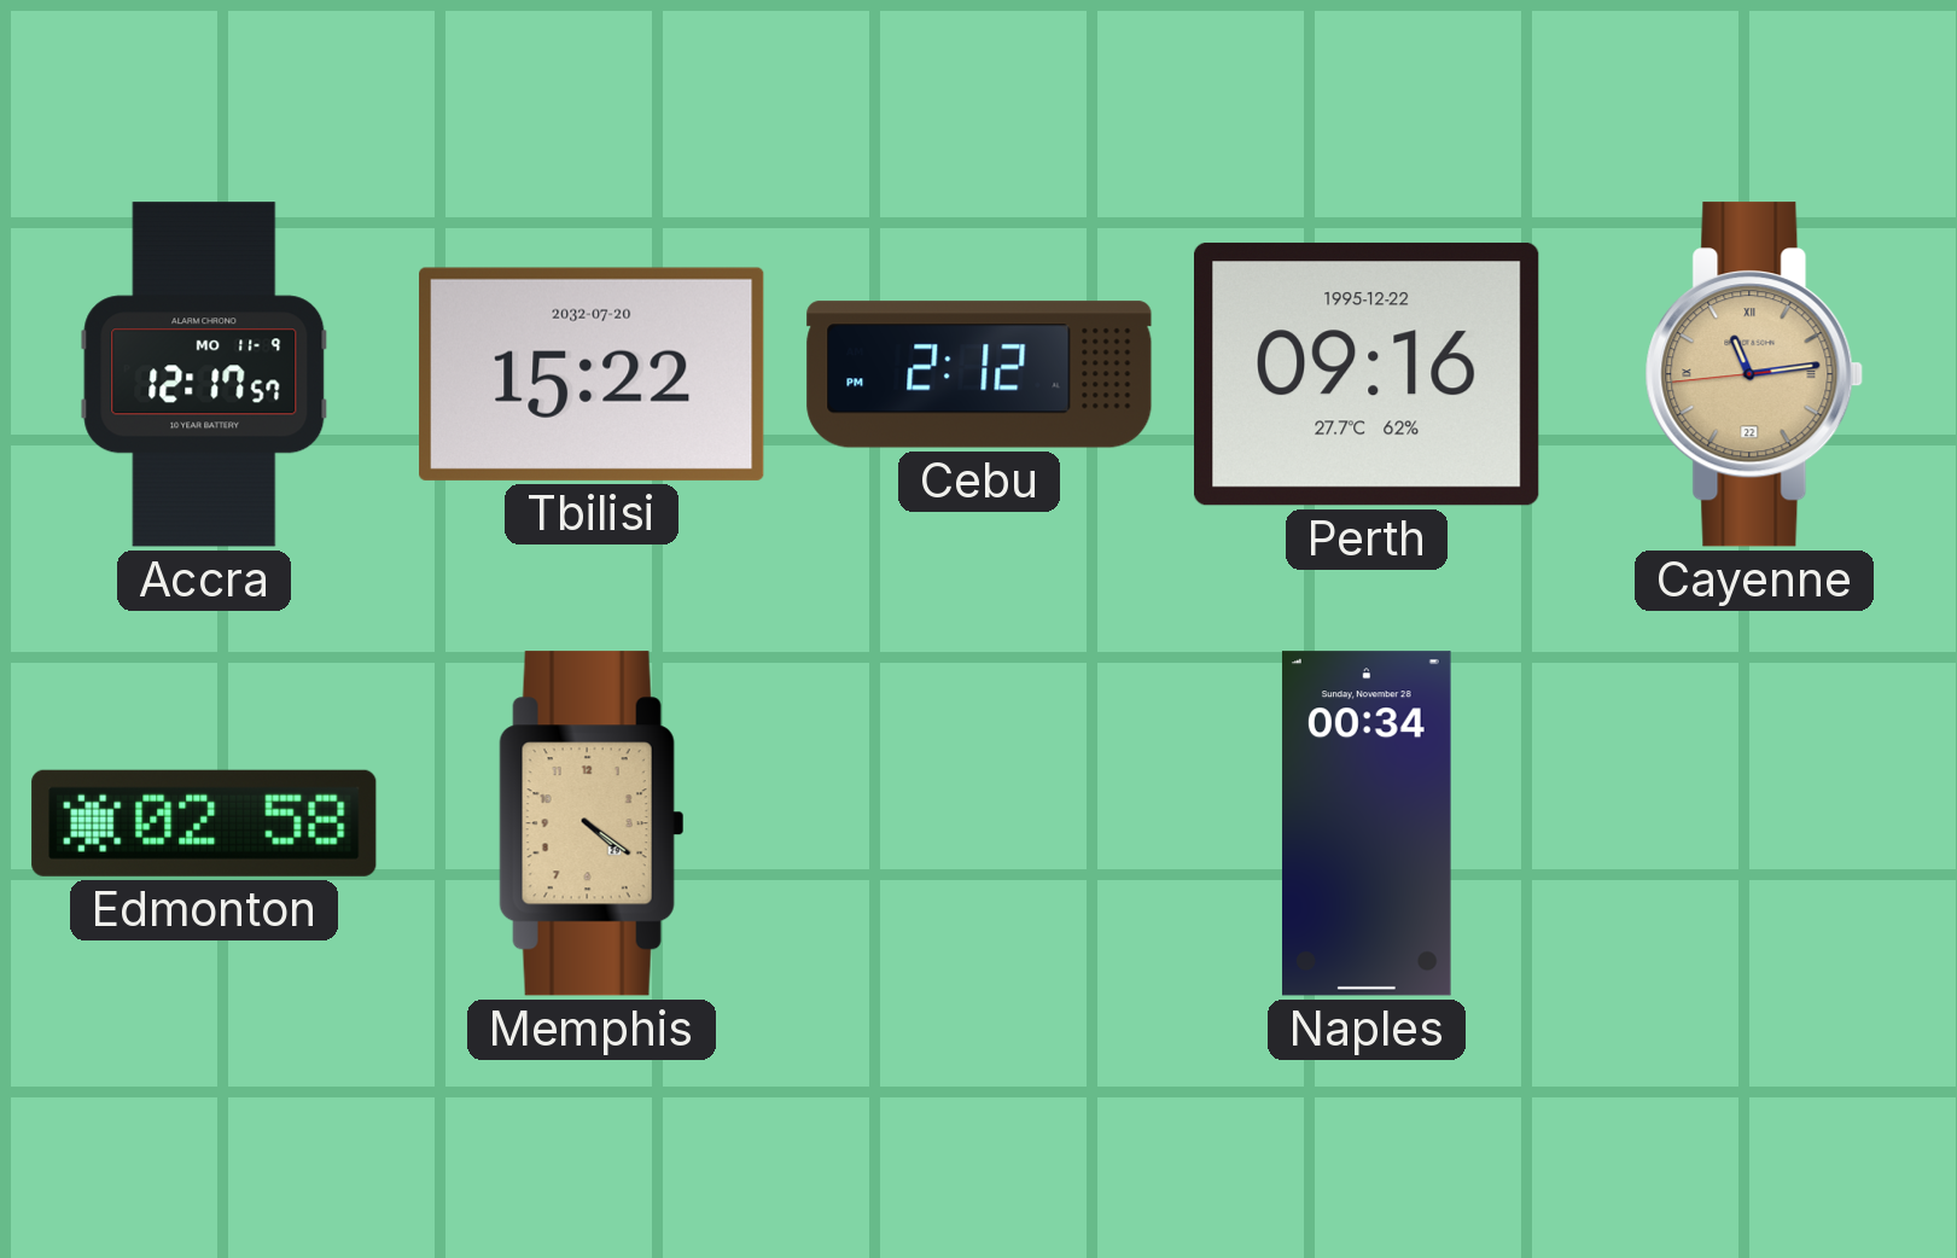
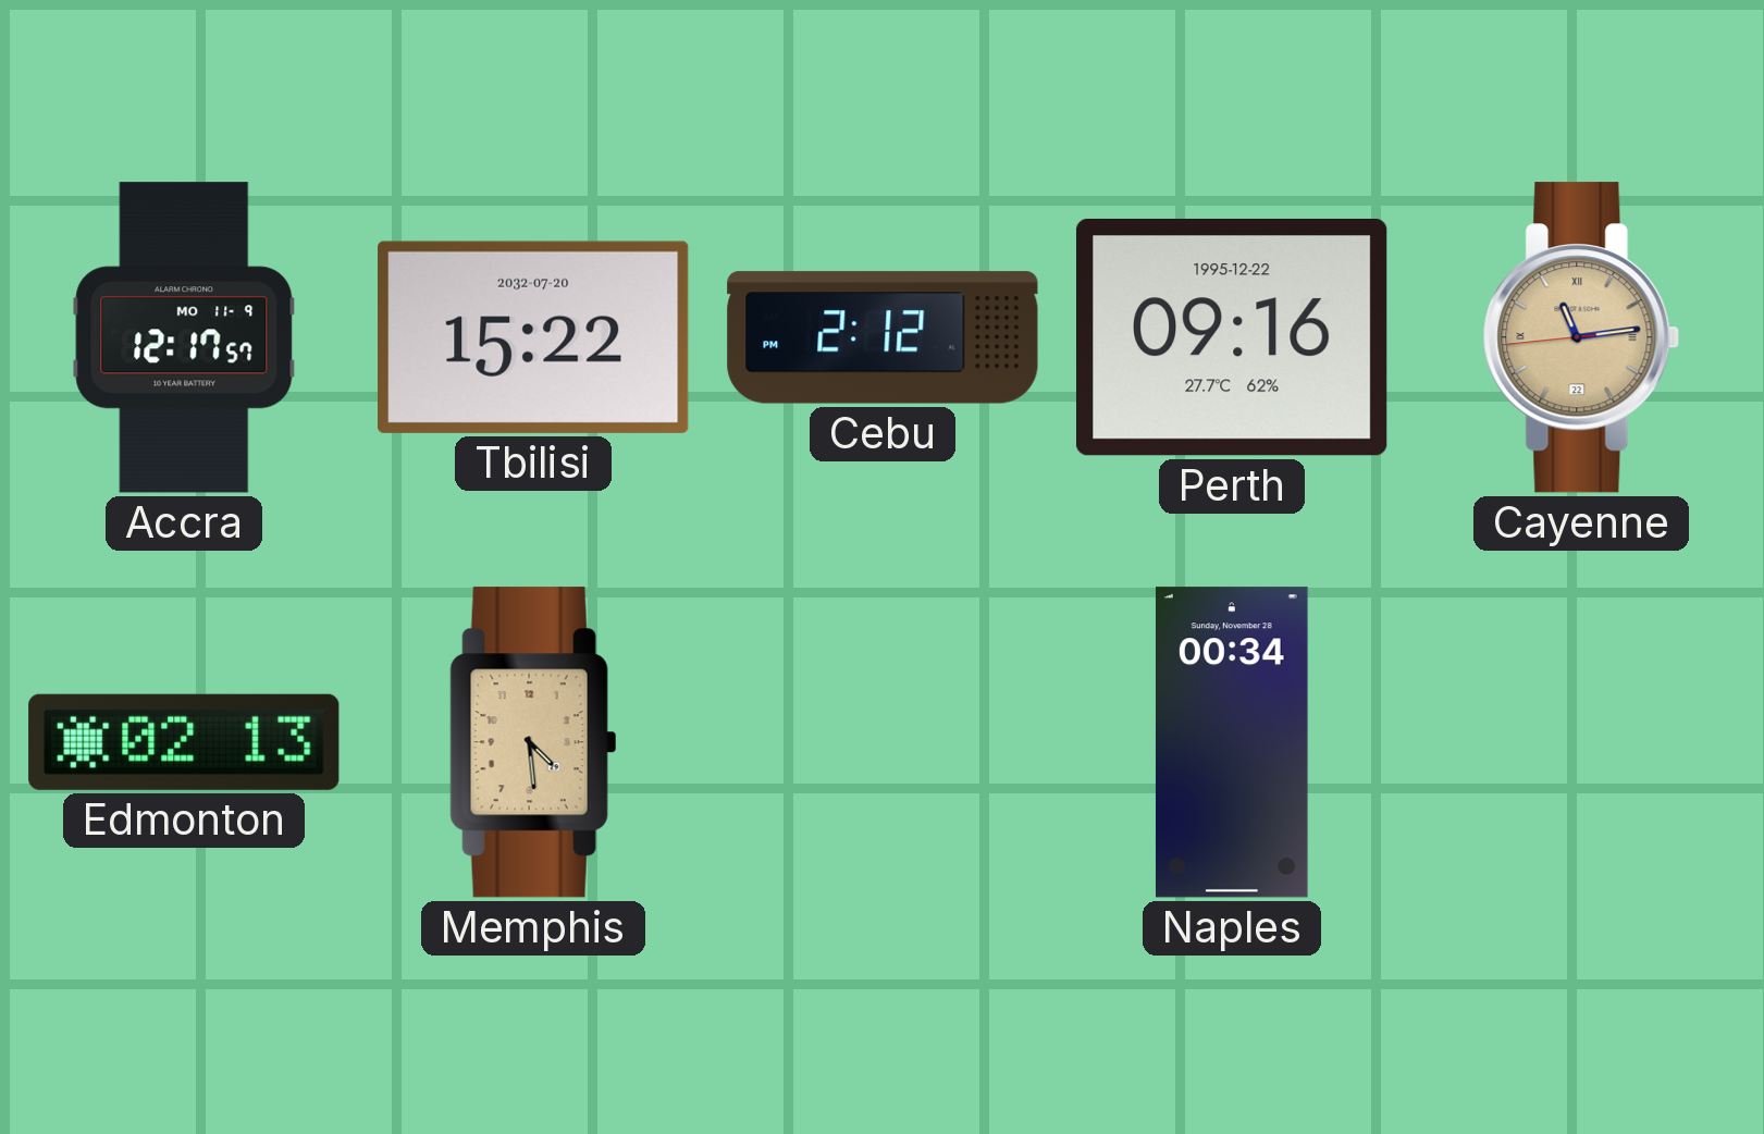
Edmonton: 02:58 -> 02:13
Memphis: 4:21 -> 4:29
